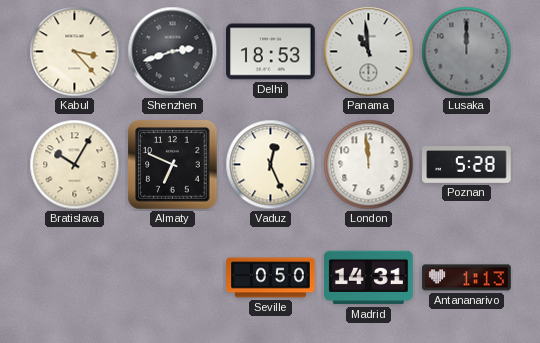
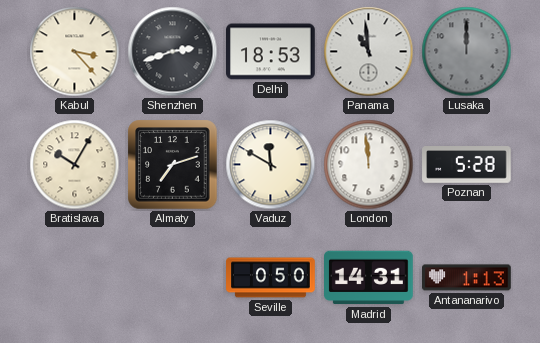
Almaty: 6:49 -> 7:12
Vaduz: 12:26 -> 11:50
